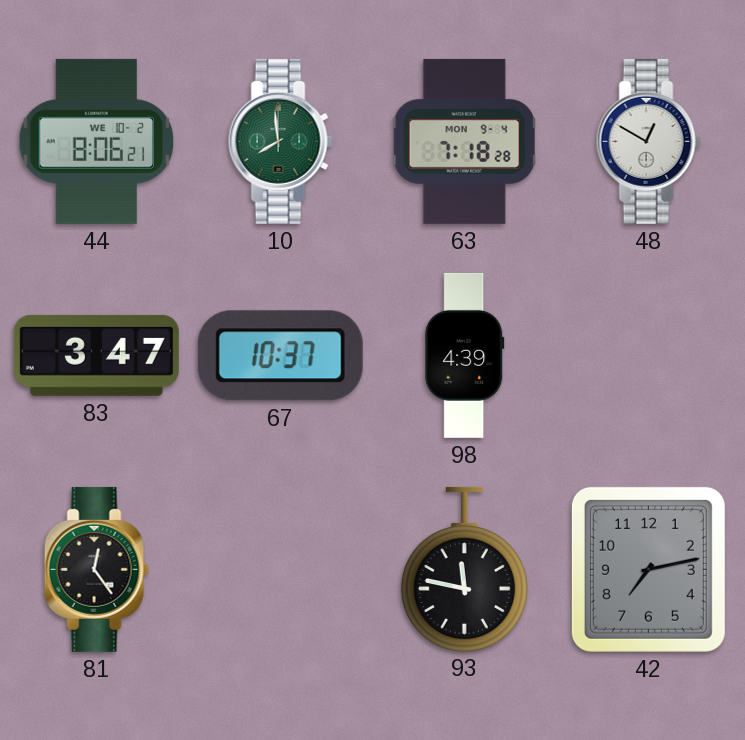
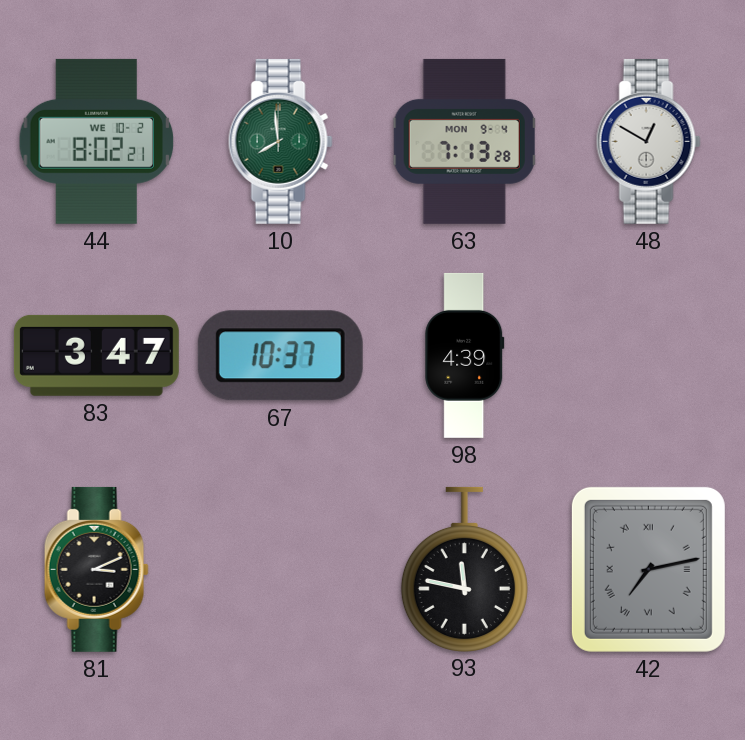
44: 8:06 -> 8:02
63: 7:18 -> 7:13
81: 12:24 -> 3:11
42 numerals: Arabic -> Roman
